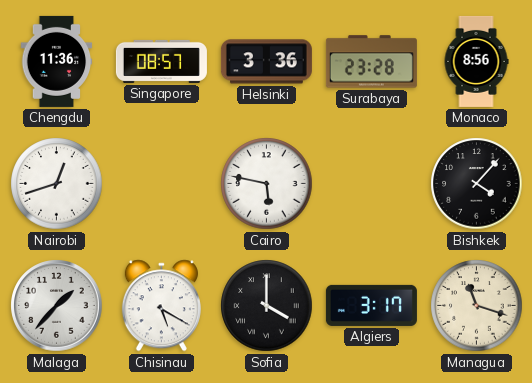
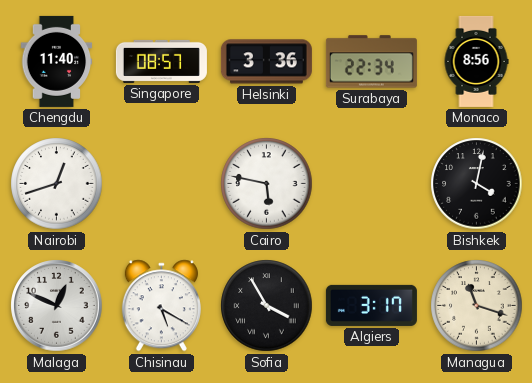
Chengdu: 11:36 -> 11:40
Surabaya: 23:28 -> 22:34
Bishkek: 4:07 -> 4:02
Malaga: 1:37 -> 12:49
Sofia: 4:00 -> 3:55
